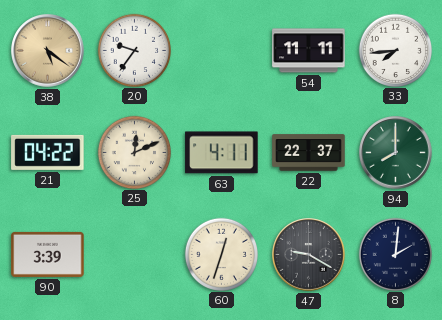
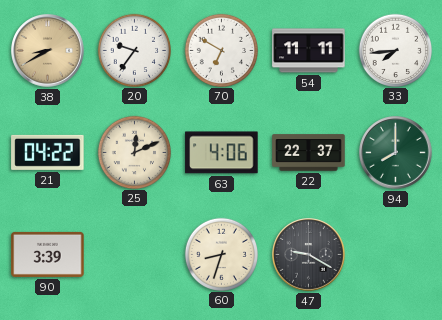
38: 5:21 -> 8:40
70: none -> 6:50
63: 4:11 -> 4:06
60: 12:33 -> 8:33
8: 2:01 -> none
